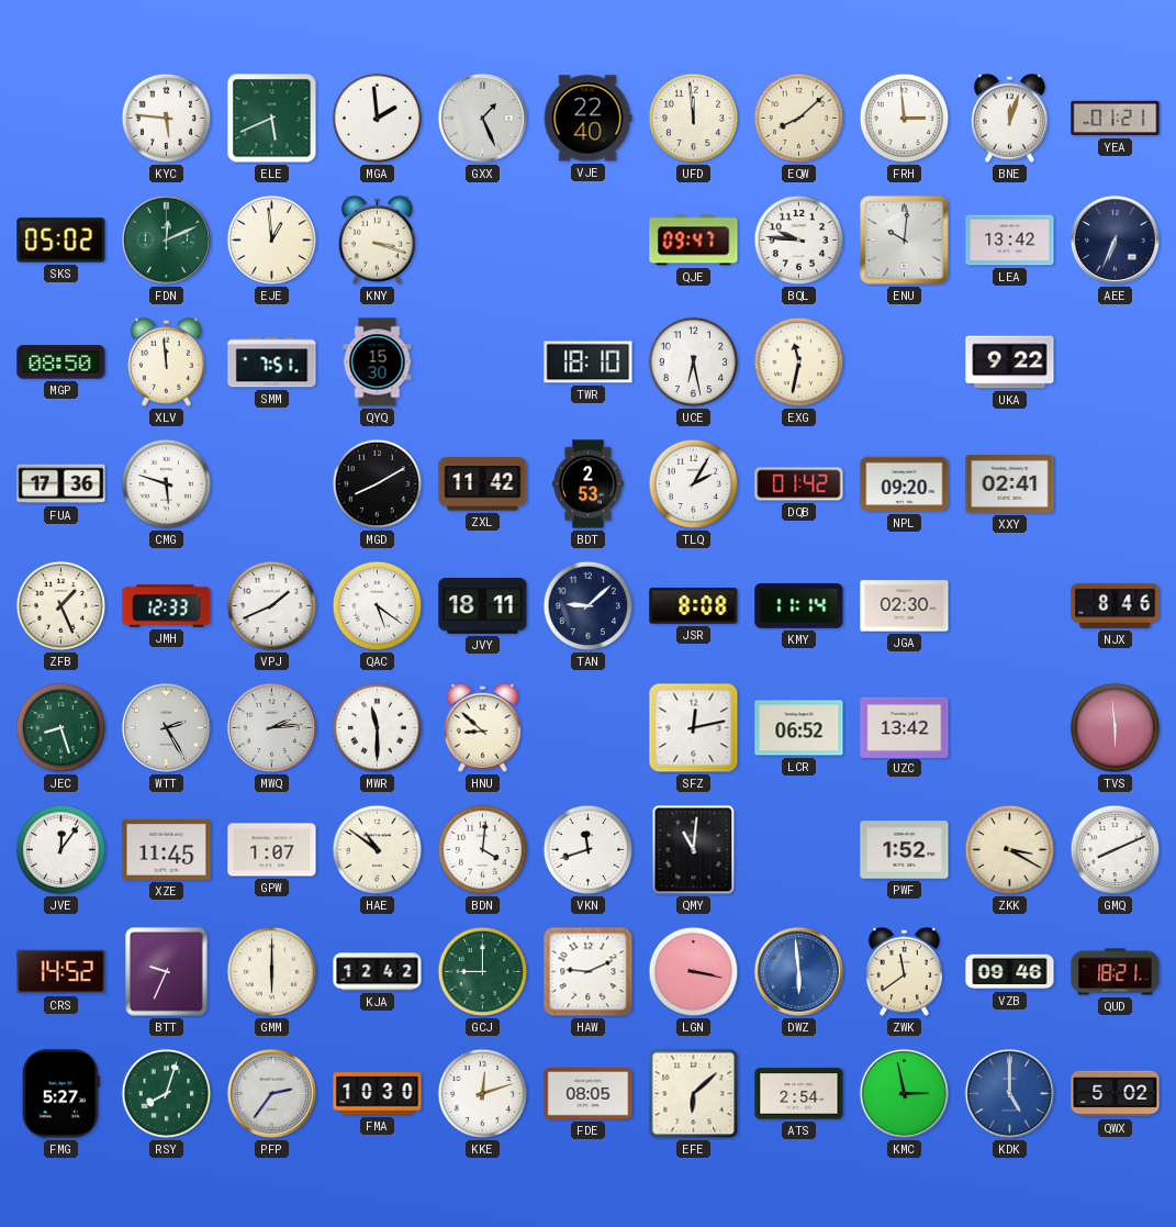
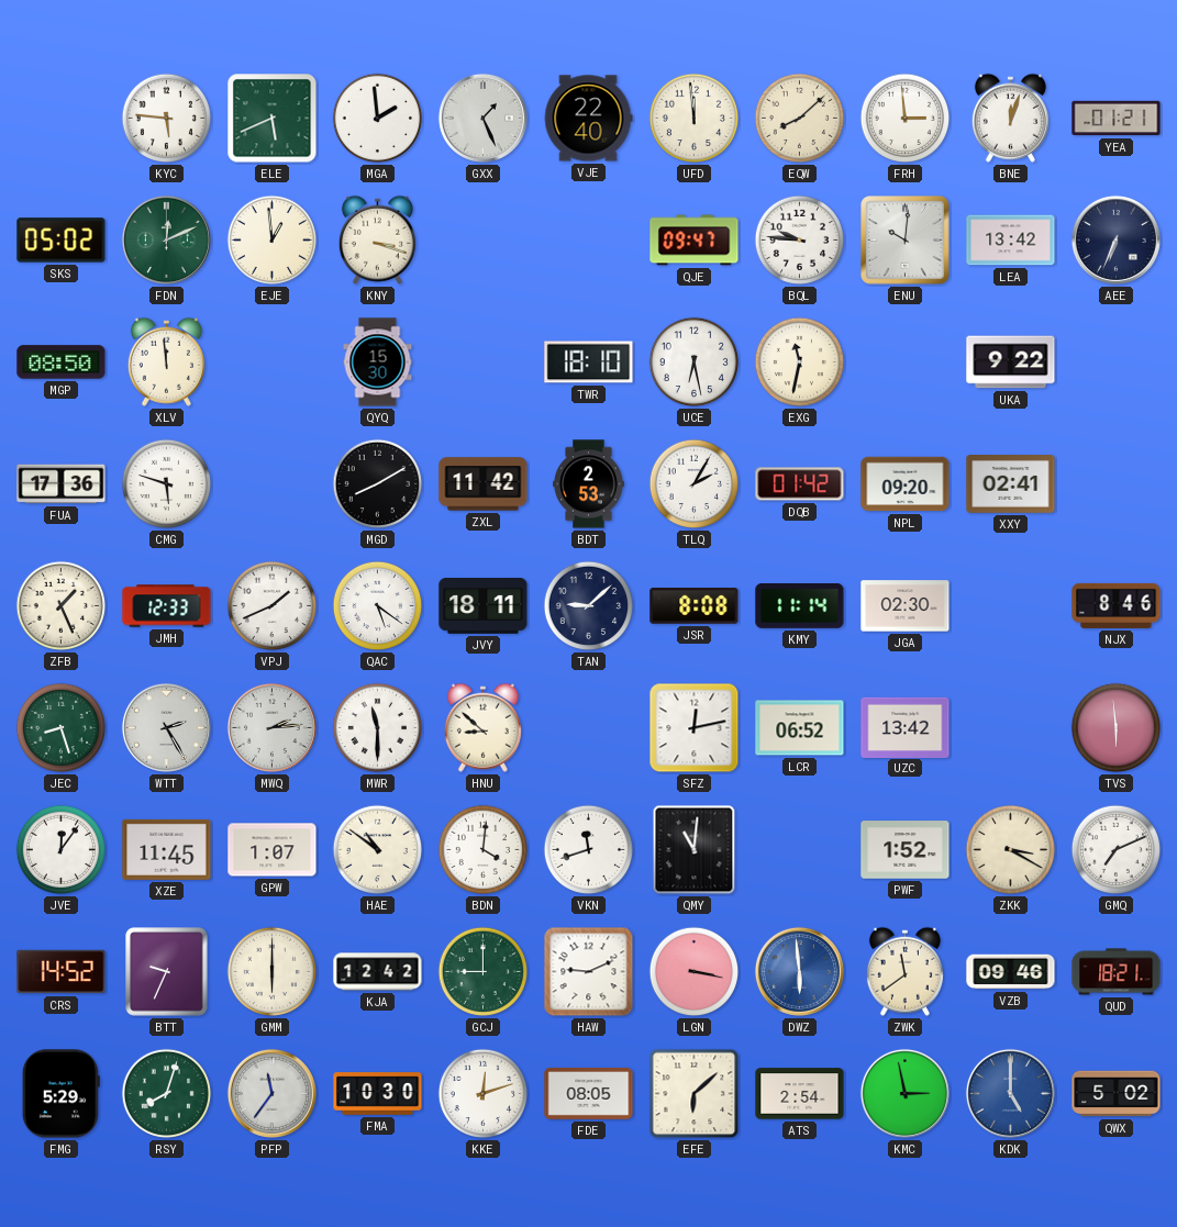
SMM: 7:51 -> none
GMQ: 8:11 -> 7:11
FMG: 5:27 -> 5:29
PFP: 2:36 -> 11:36
